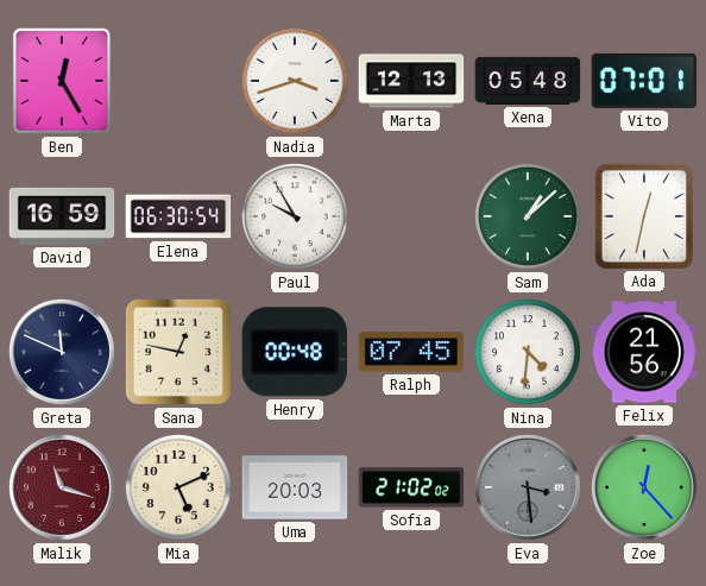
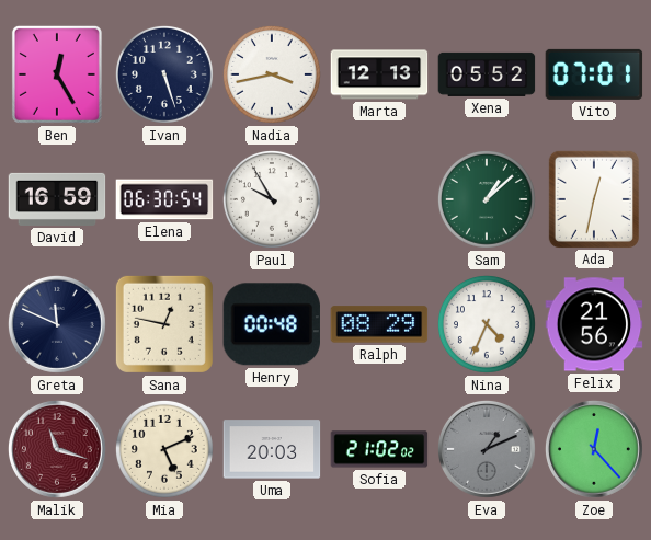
Ivan: none -> 5:27
Nadia: 3:42 -> 3:43
Xena: 05:48 -> 05:52
Ralph: 07:45 -> 08:29
Nina: 4:31 -> 4:34
Eva: 3:29 -> 1:11
